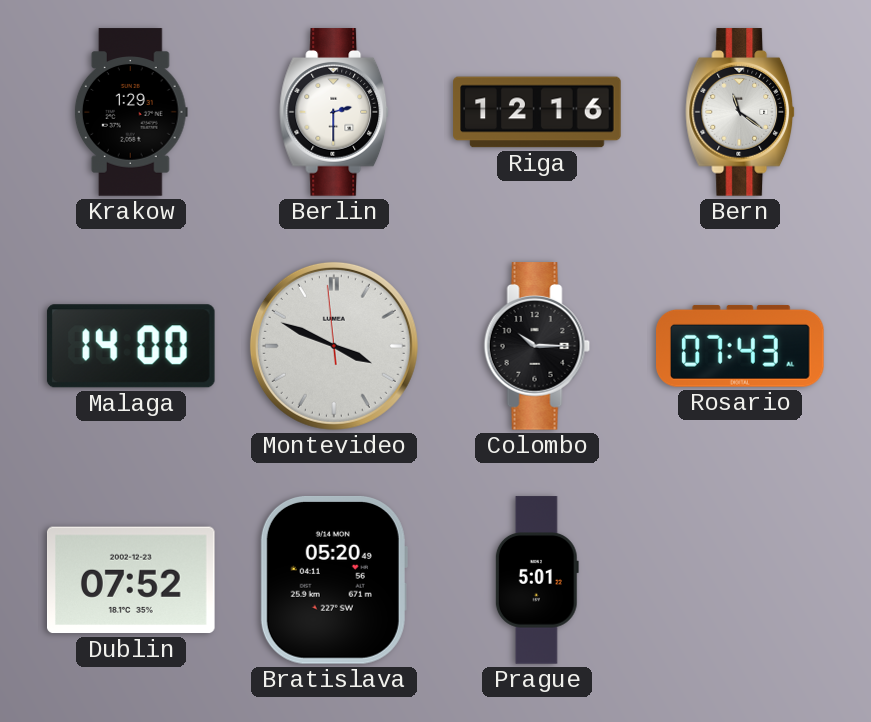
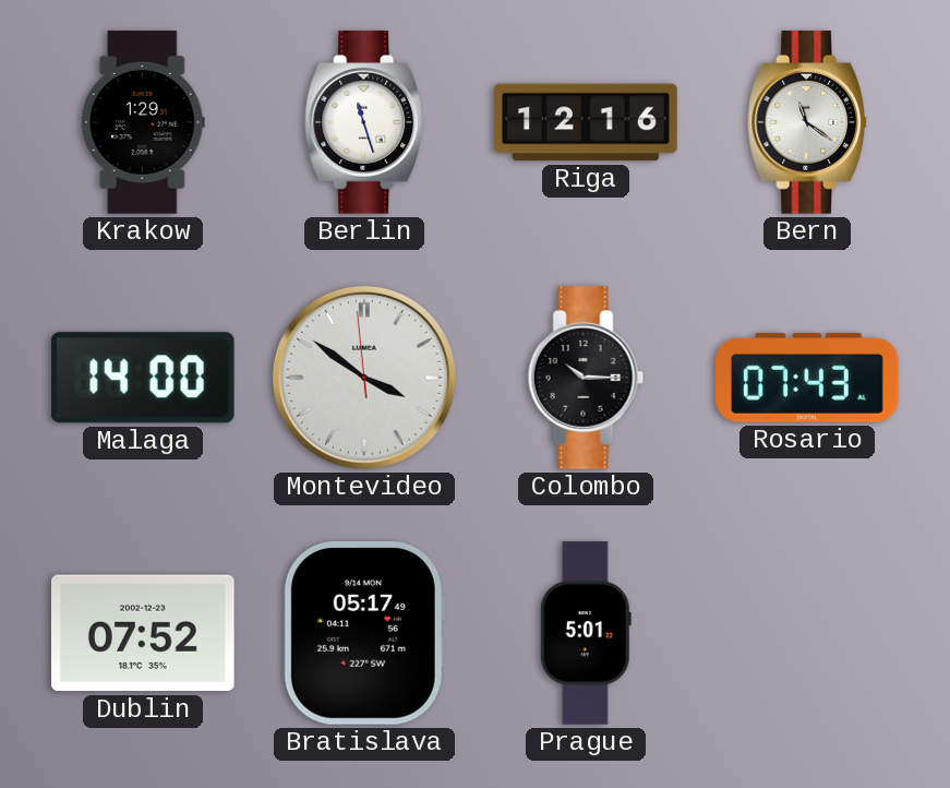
Berlin: 2:30 -> 11:27
Montevideo: 3:48 -> 3:50
Bratislava: 05:20 -> 05:17
